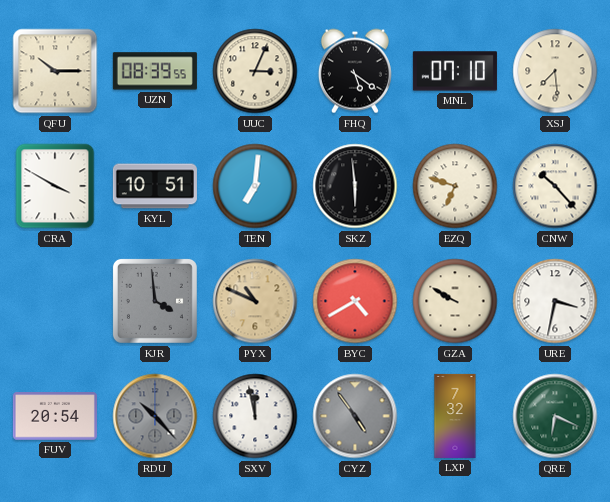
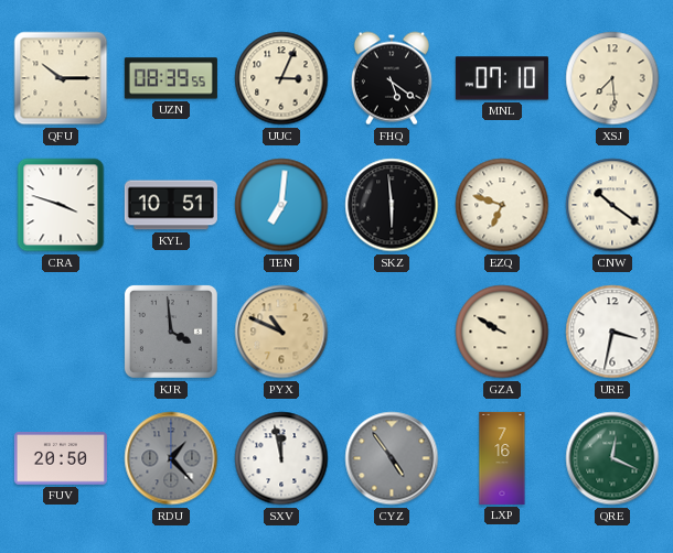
CRA: 3:50 -> 3:48
CNW: 10:23 -> 10:21
BYC: 4:40 -> none
FUV: 20:54 -> 20:50
RDU: 10:23 -> 1:23
LXP: 7:32 -> 7:16
QRE: 6:19 -> 12:19
